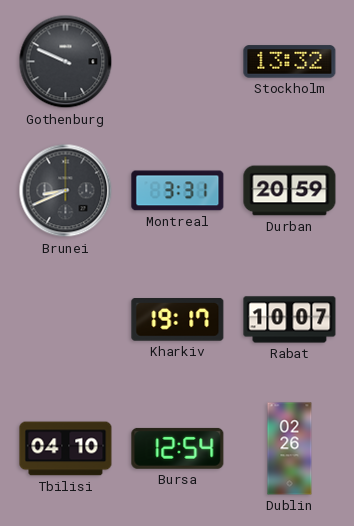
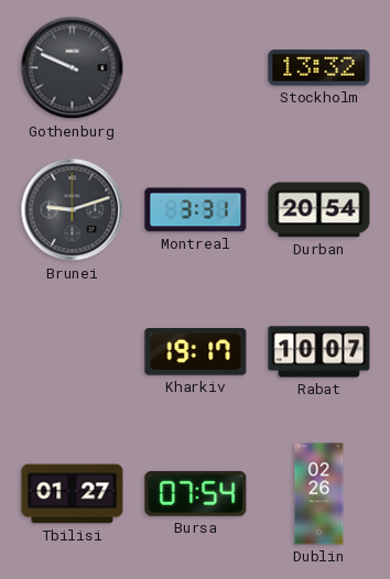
Brunei: 8:41 -> 9:12
Durban: 20:59 -> 20:54
Tbilisi: 04:10 -> 01:27
Bursa: 12:54 -> 07:54
